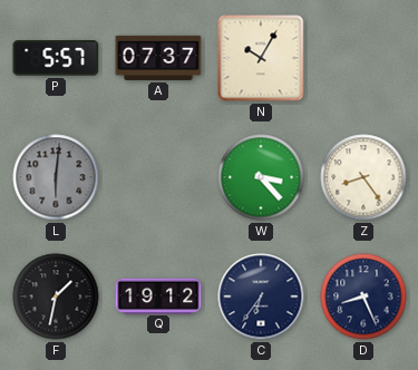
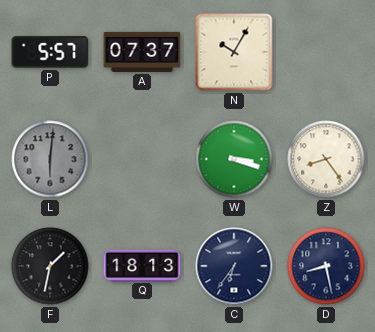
W: 3:23 -> 3:18
Q: 19:12 -> 18:13
D: 8:26 -> 8:28
